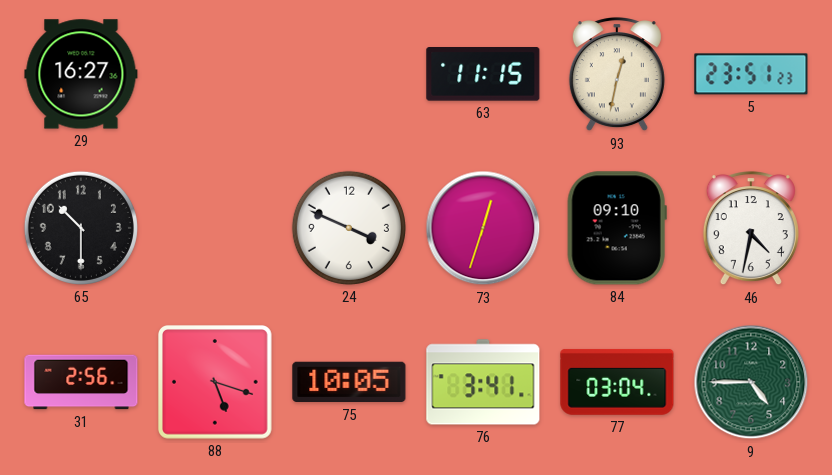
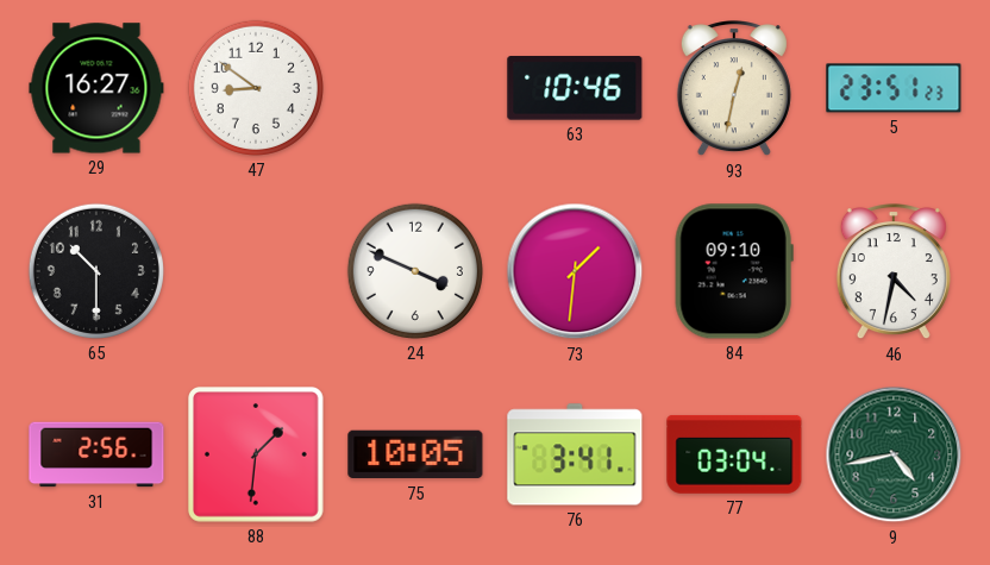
47: none -> 8:51
63: 11:15 -> 10:46
73: 12:33 -> 1:31
88: 5:18 -> 1:31
9: 4:45 -> 4:43
